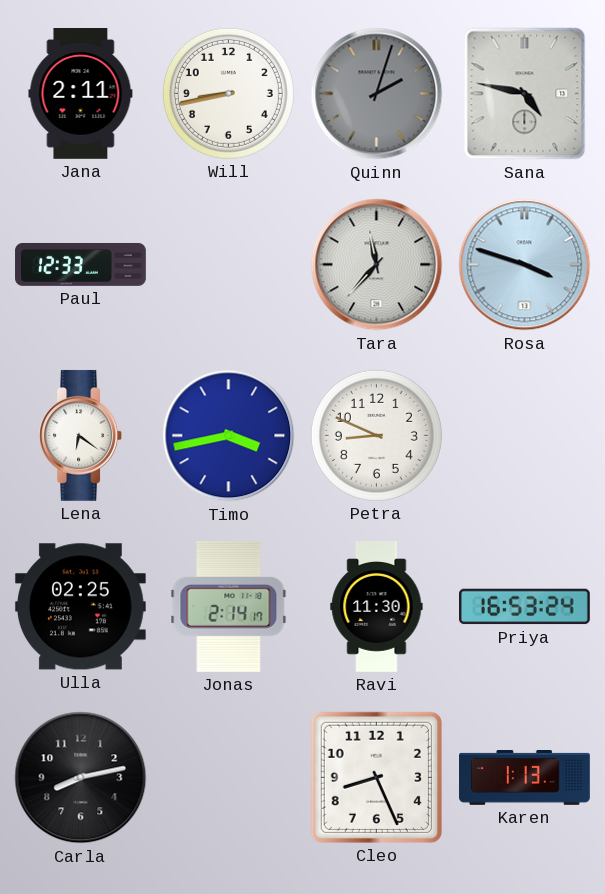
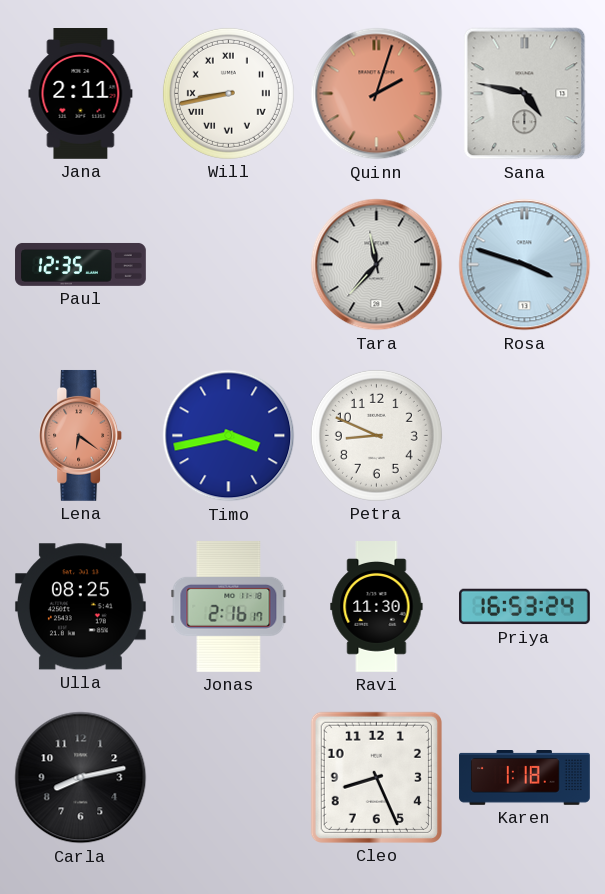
Will numerals: Arabic -> Roman
Quinn dial: grey -> salmon
Paul: 12:33 -> 12:35
Lena dial: white -> salmon
Ulla: 02:25 -> 08:25
Jonas: 2:14 -> 2:16
Karen: 1:13 -> 1:18
